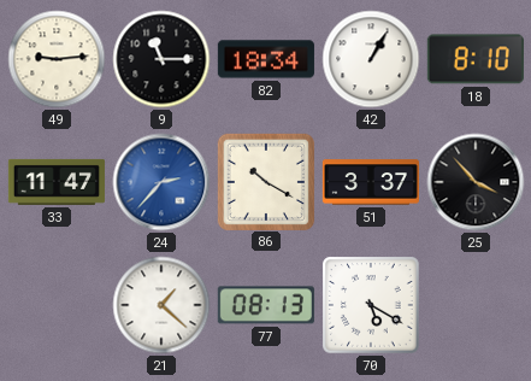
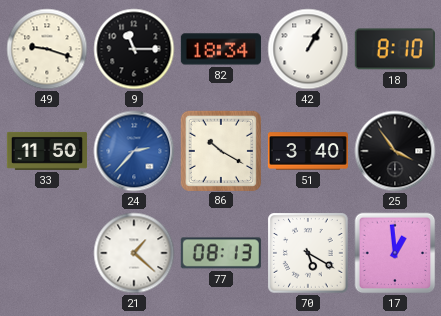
49: 9:14 -> 9:18
33: 11:47 -> 11:50
51: 3:37 -> 3:40
25: 3:53 -> 3:54
17: none -> 12:59
